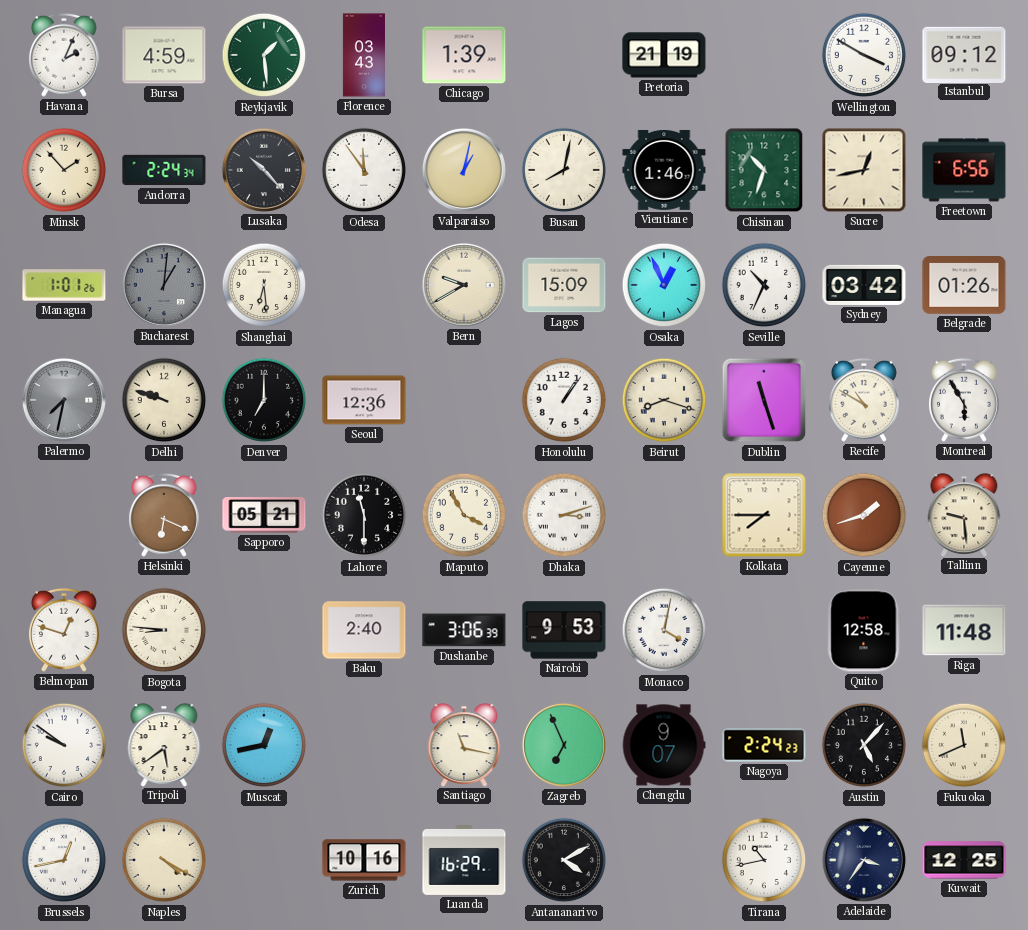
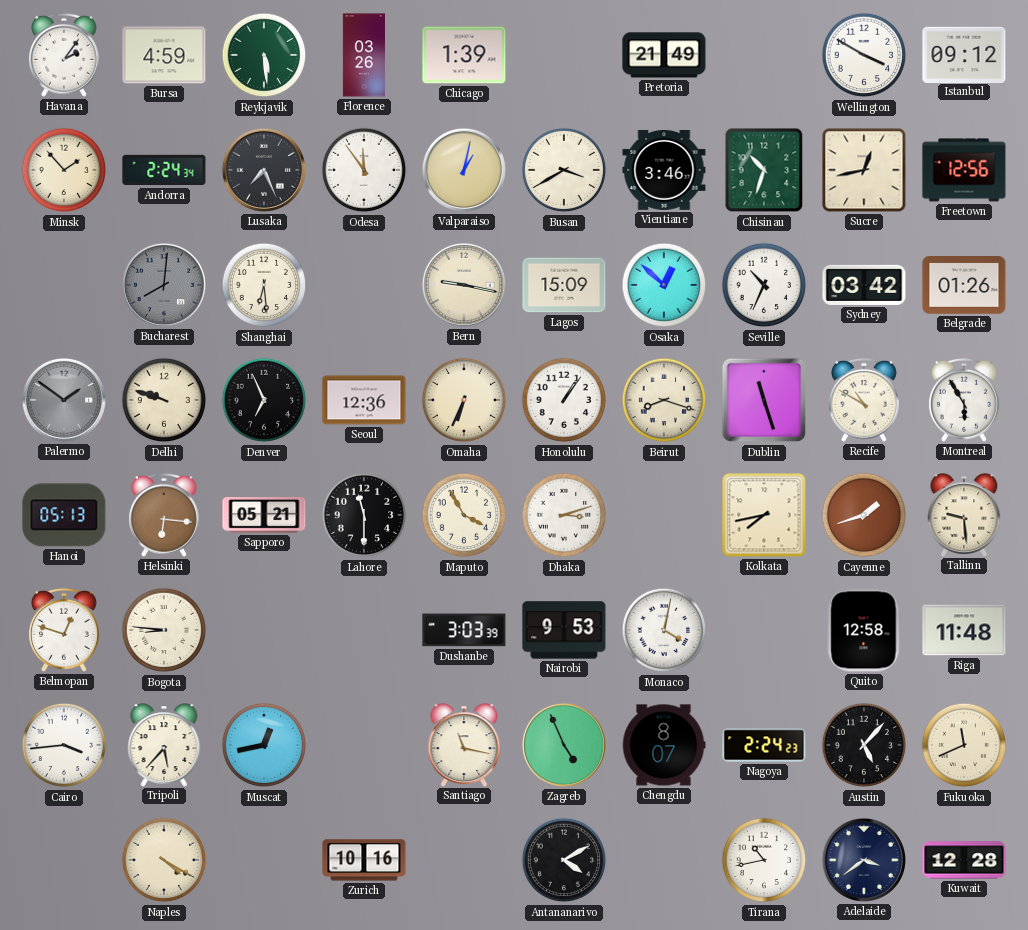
Havana: 2:04 -> 2:06
Reykjavik: 1:29 -> 5:29
Florence: 03:43 -> 03:26
Pretoria: 21:19 -> 21:49
Lusaka: 10:23 -> 7:26
Busan: 8:02 -> 3:40
Vientiane: 1:46 -> 3:46
Freetown: 6:56 -> 12:56
Managua: 1:01 -> none
Bucharest: 1:01 -> 8:01
Bern: 9:40 -> 9:17
Osaka: 12:56 -> 12:52
Palermo: 7:32 -> 1:51
Denver: 7:00 -> 6:56
Omaha: none -> 6:34
Hanoi: none -> 05:13
Helsinki: 6:19 -> 6:16
Kolkata: 7:45 -> 7:43
Baku: 2:40 -> none
Dushanbe: 3:06 -> 3:03
Cairo: 9:51 -> 3:44
Tripoli: 5:39 -> 5:37
Zagreb: 6:56 -> 4:56
Chengdu: 9:07 -> 8:07
Brussels: 12:43 -> none
Luanda: 16:29 -> none
Adelaide: 3:36 -> 3:39
Kuwait: 12:25 -> 12:28
